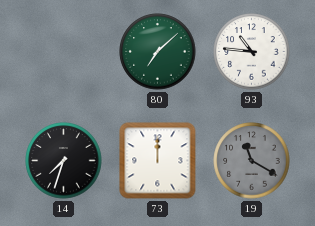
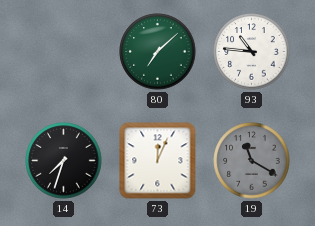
73: 12:00 -> 12:04
